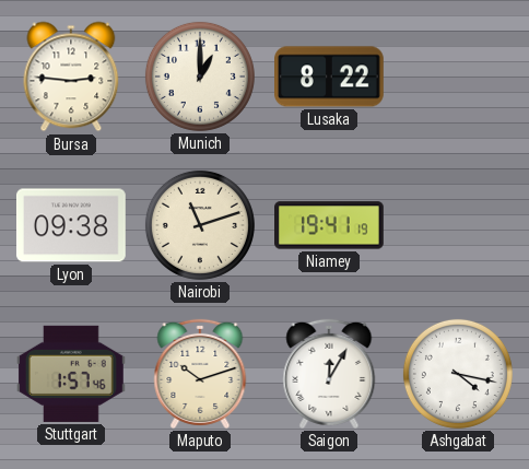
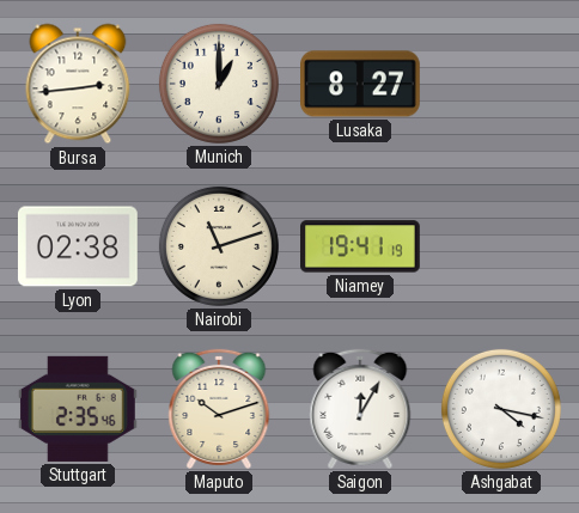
Bursa: 2:46 -> 2:44
Lusaka: 8:22 -> 8:27
Lyon: 09:38 -> 02:38
Stuttgart: 1:57 -> 2:35
